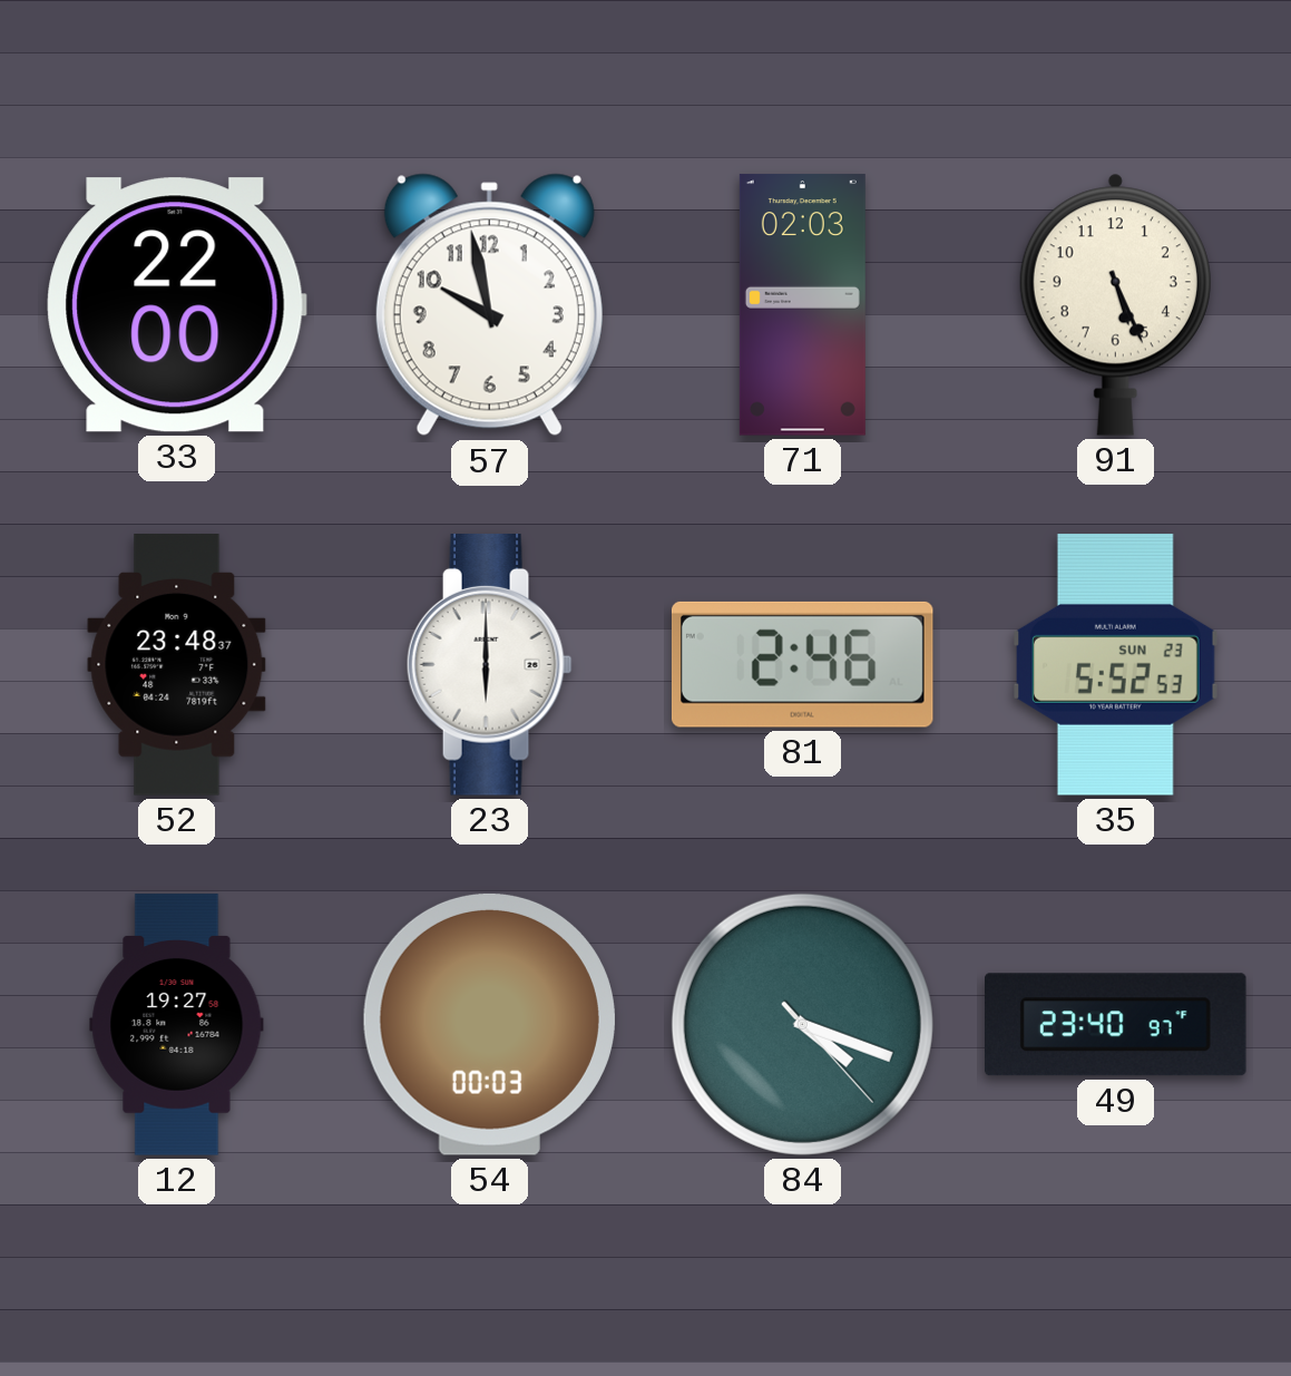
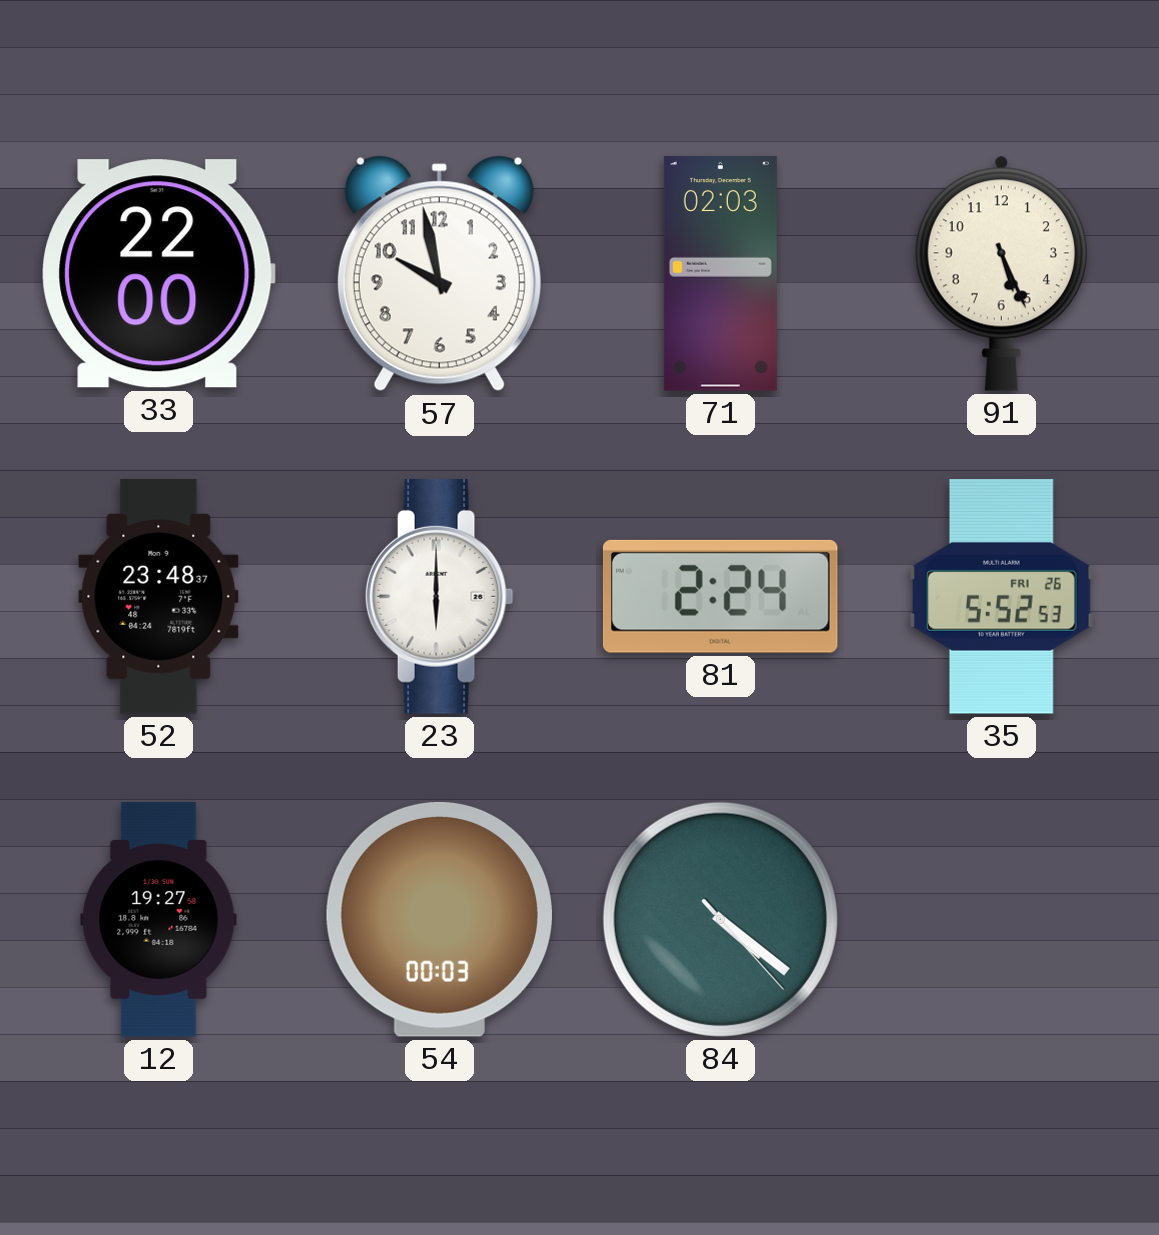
81: 2:46 -> 2:24
35 date: SUN 23 -> FRI 26
84: 4:18 -> 4:21
49: 23:40 -> none
